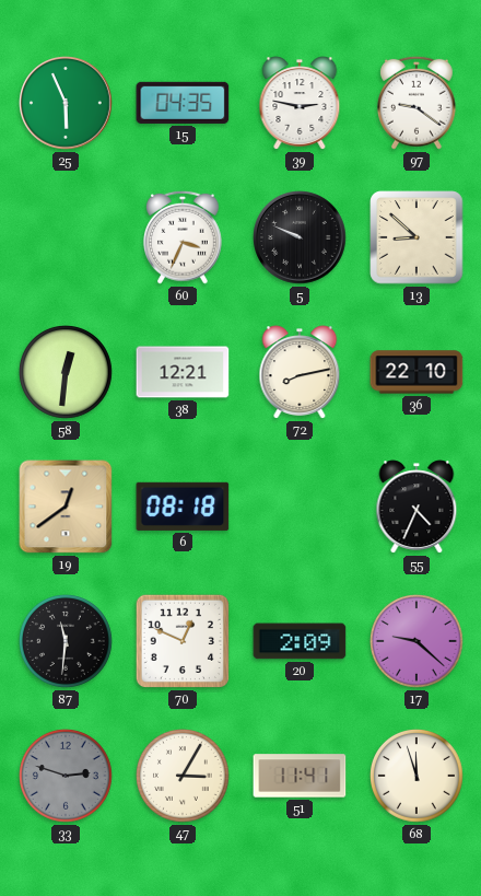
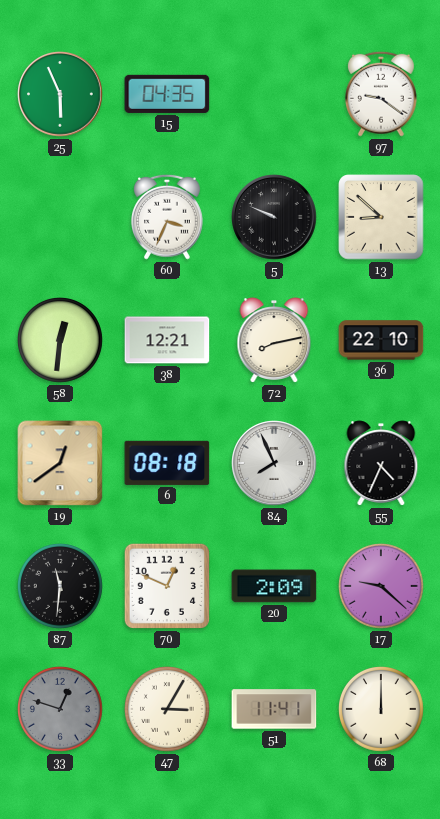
39: 2:47 -> none
84: none -> 7:56
33: 2:48 -> 12:48
68: 11:57 -> 12:00
